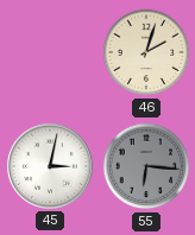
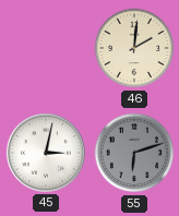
46: 2:03 -> 2:01
55: 6:16 -> 6:12
